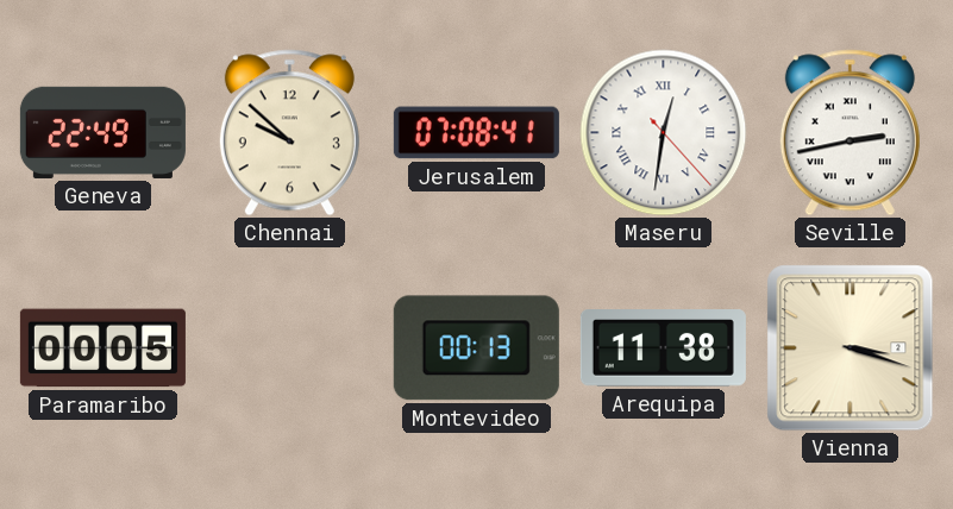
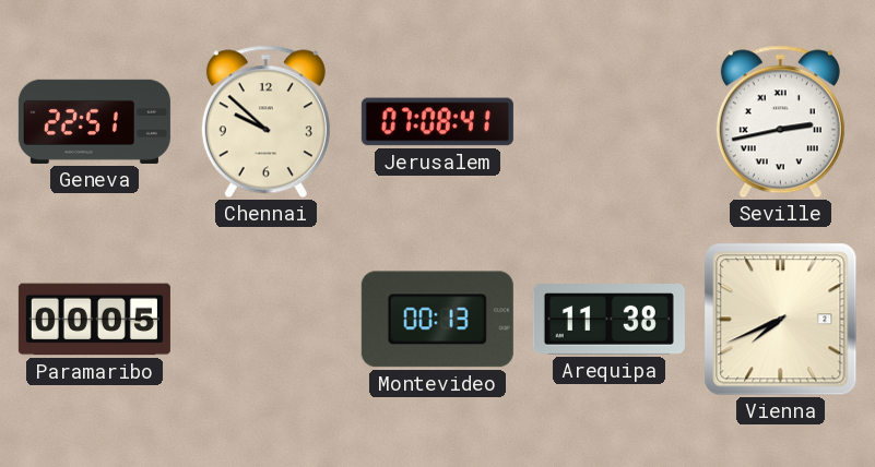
Geneva: 22:49 -> 22:51
Maseru: 12:31 -> none
Vienna: 3:18 -> 7:41
